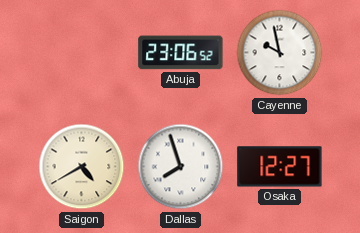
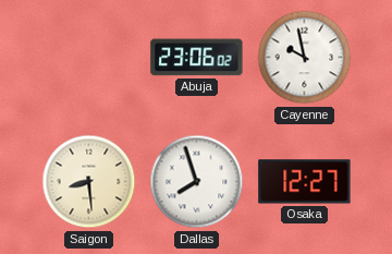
Abuja: 23:06:52 -> 23:06:02
Saigon: 4:40 -> 8:29
